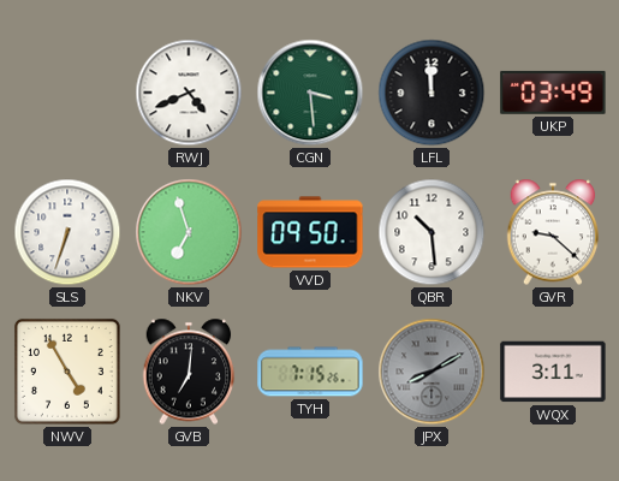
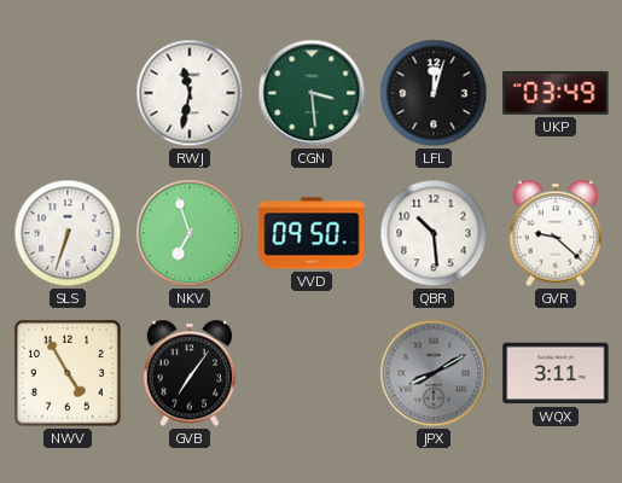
RWJ: 4:41 -> 11:32
LFL: 11:59 -> 12:03
GVB: 7:01 -> 7:06
TYH: 7:15 -> none
